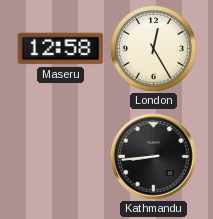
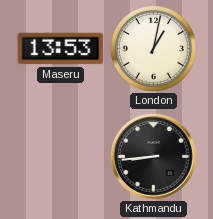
Maseru: 12:58 -> 13:53
London: 12:25 -> 1:02
